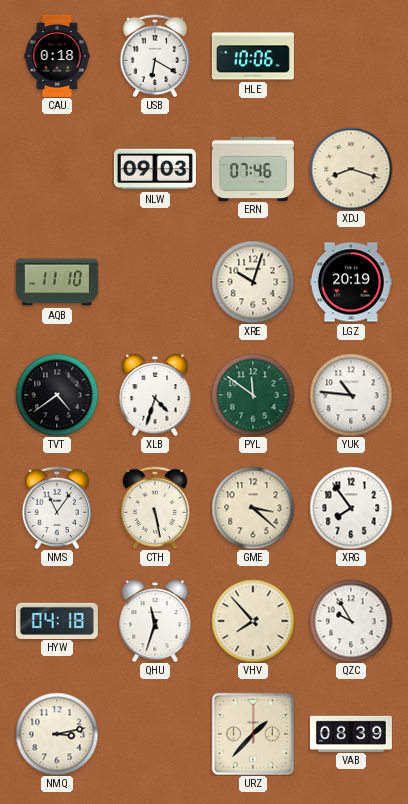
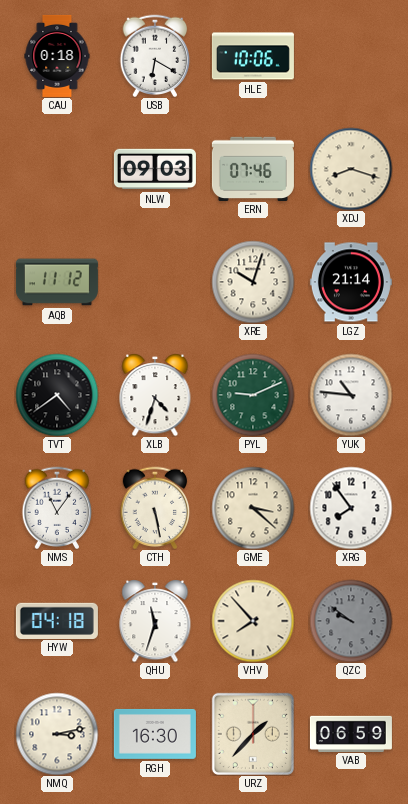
AQB: 11:10 -> 11:12
LGZ: 20:19 -> 21:14
PYL: 11:51 -> 9:11
QZC: 9:55 -> 9:51
QZC dial: white -> grey
RGH: none -> 16:30
VAB: 08:39 -> 06:59
